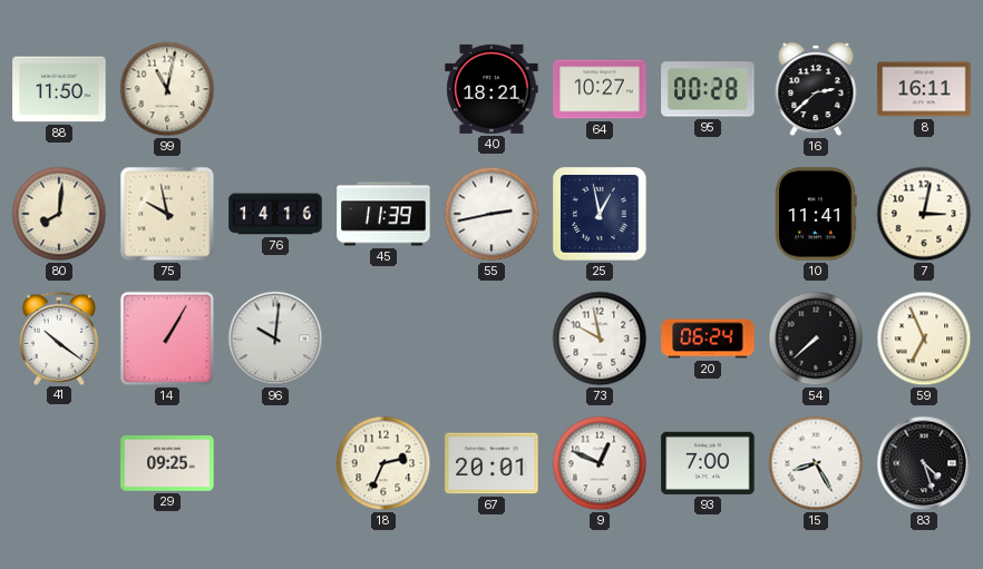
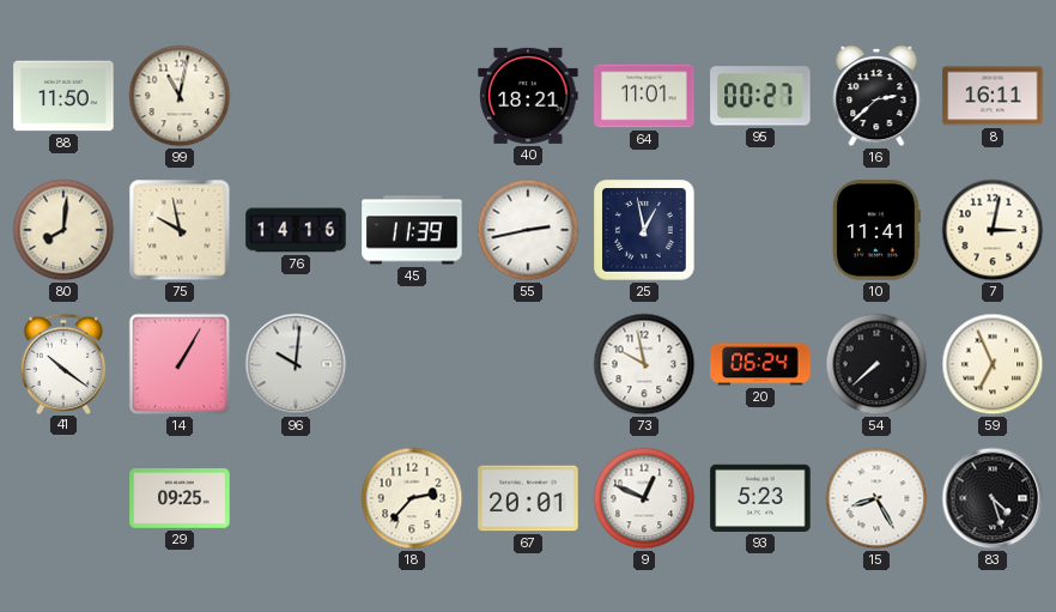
64: 10:27 -> 11:01
95: 00:28 -> 00:27
18: 2:34 -> 2:37
93: 7:00 -> 5:23
